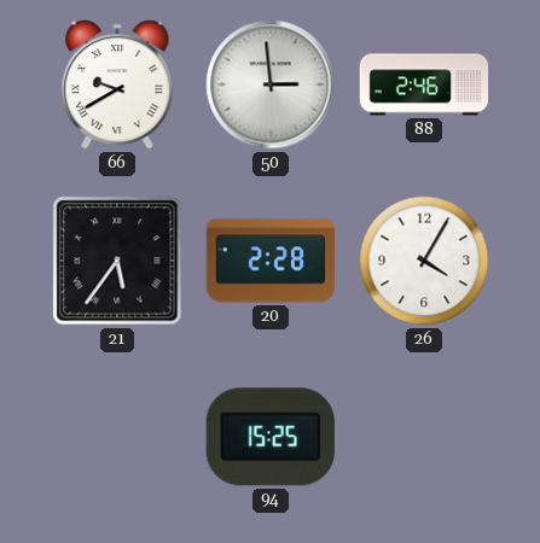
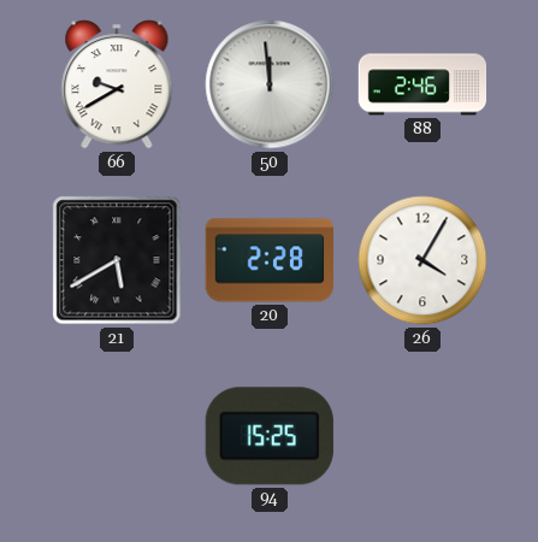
50: 2:59 -> 11:59
21: 5:36 -> 5:40
